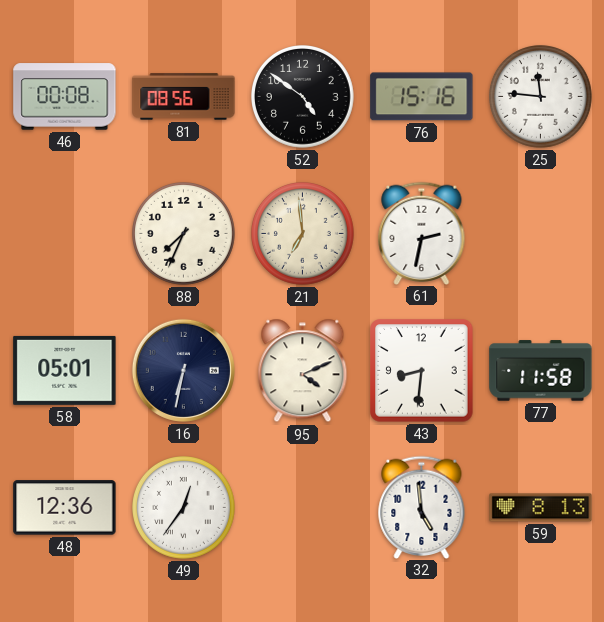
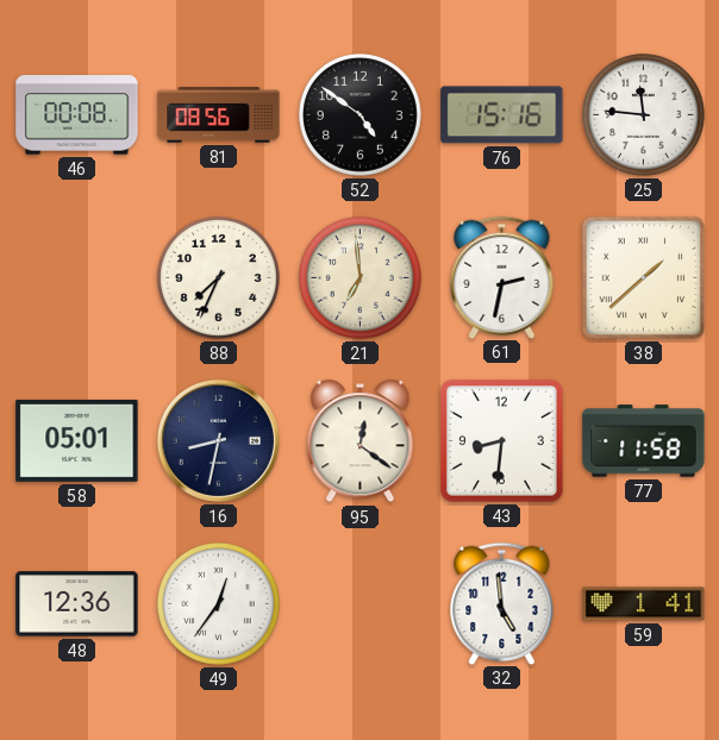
38: none -> 1:38
16: 6:32 -> 8:32
95: 4:11 -> 12:21
59: 8:13 -> 1:41
